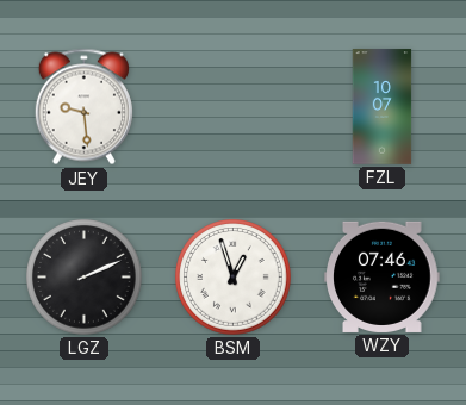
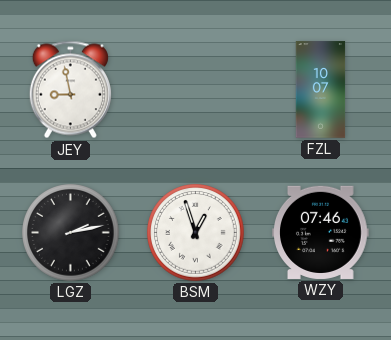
JEY: 9:29 -> 8:58
LGZ: 2:11 -> 2:13
